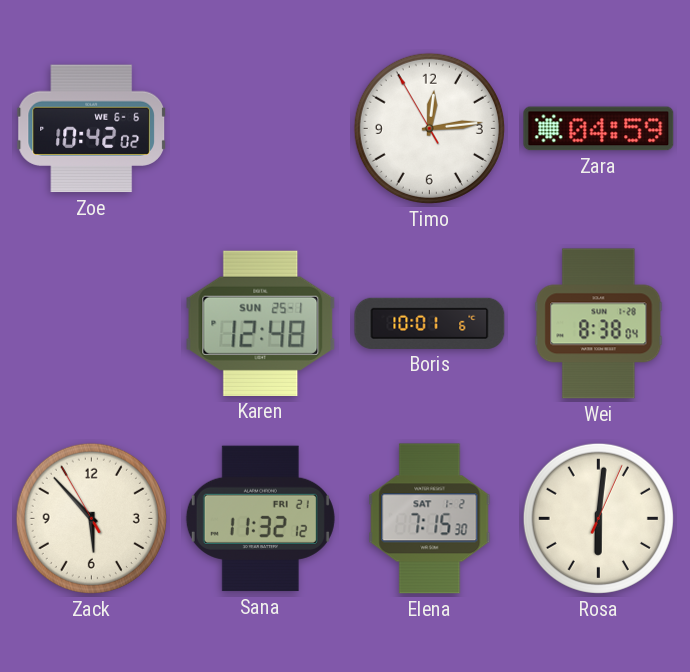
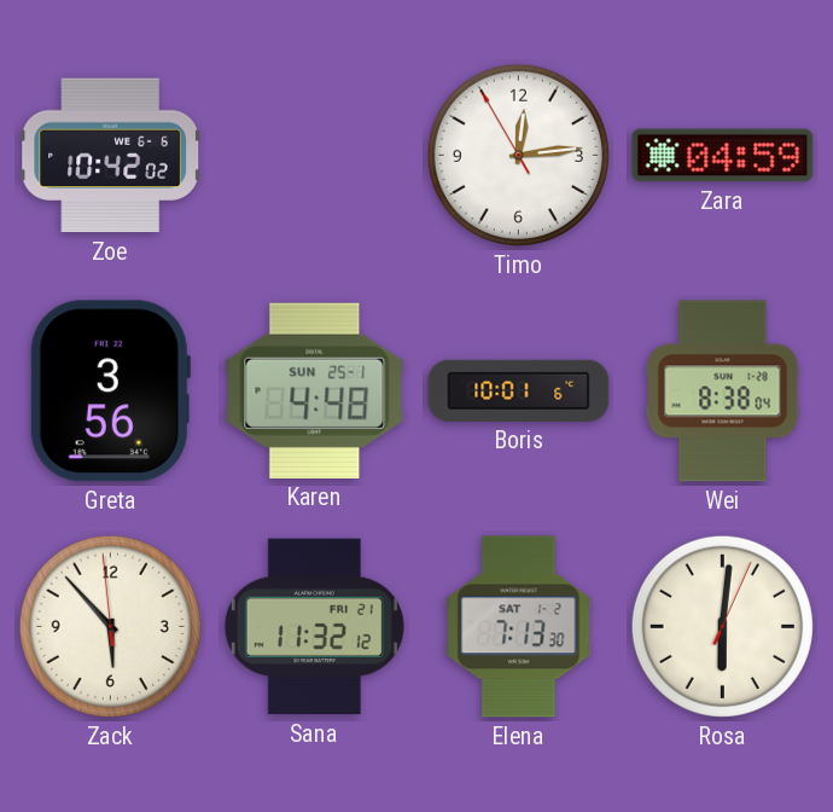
Greta: none -> 3:56
Karen: 12:48 -> 4:48
Zack: 5:52:55 -> 5:52:59
Elena: 7:15 -> 7:13
